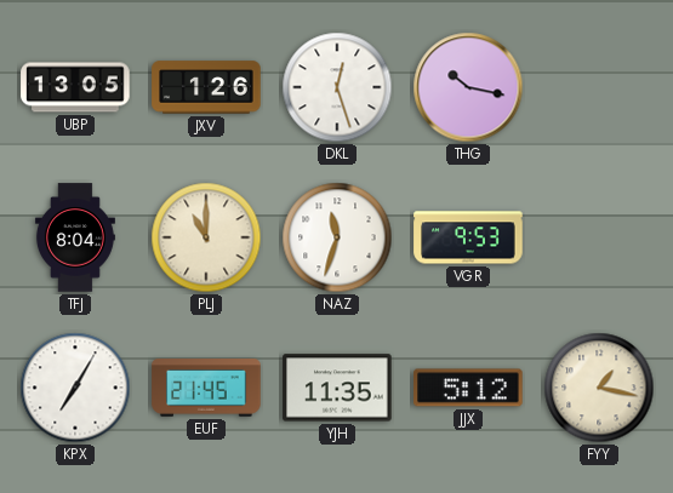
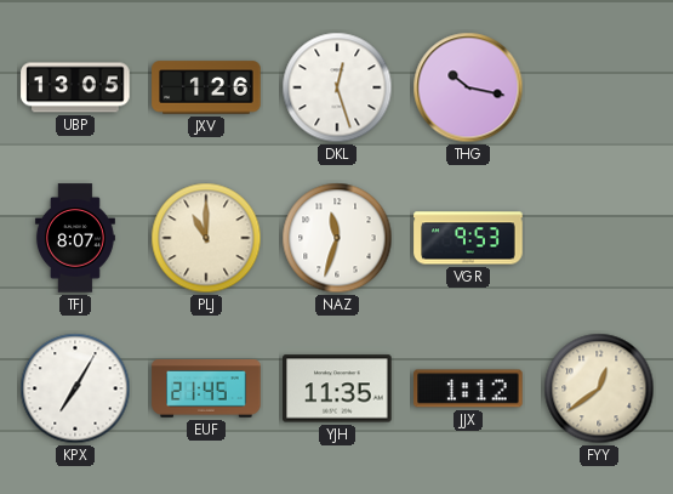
TFJ: 8:04 -> 8:07
JJX: 5:12 -> 1:12
FYY: 1:17 -> 12:39
